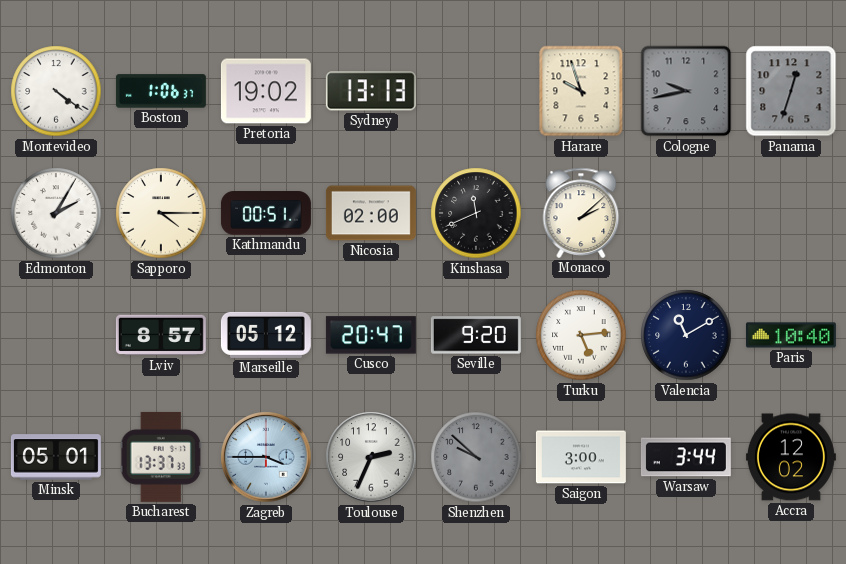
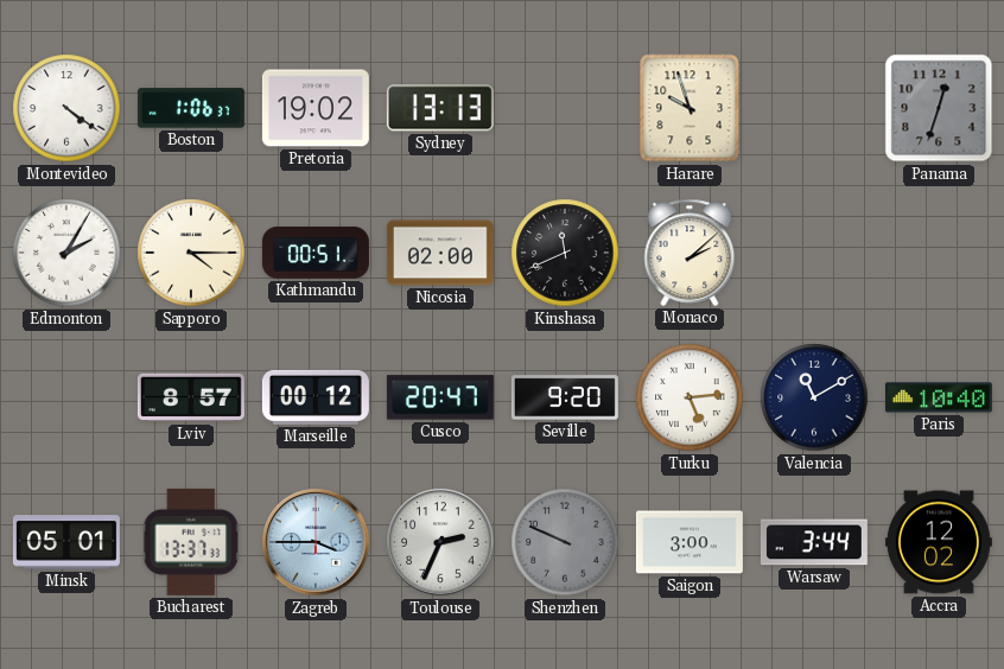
Cologne: 9:43 -> none
Marseille: 05:12 -> 00:12
Shenzhen: 9:52 -> 9:49
